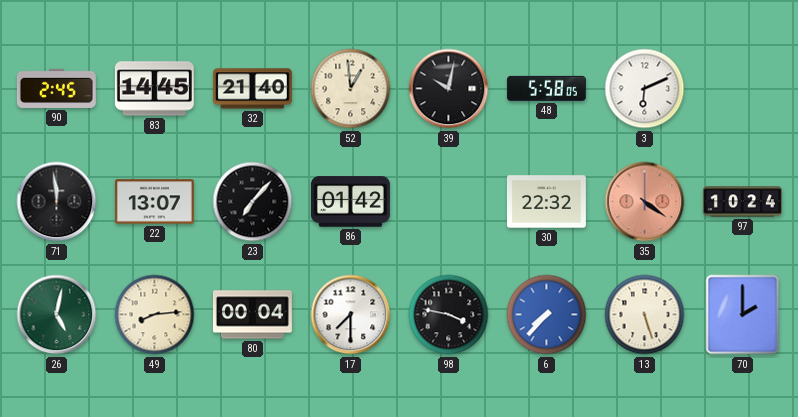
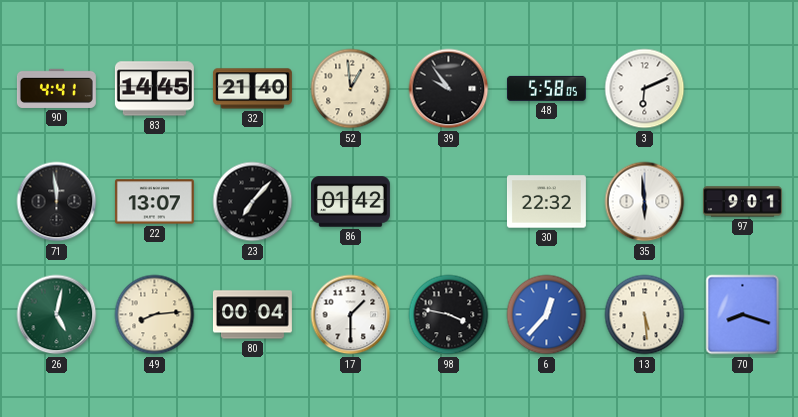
90: 2:45 -> 4:41
39: 10:02 -> 9:54
35: 4:21 -> 5:59
35 dial: salmon -> white
97: 10:24 -> 9:01
17: 7:30 -> 1:30
6: 7:37 -> 12:37
13: 5:27 -> 5:29
70: 2:00 -> 8:18
